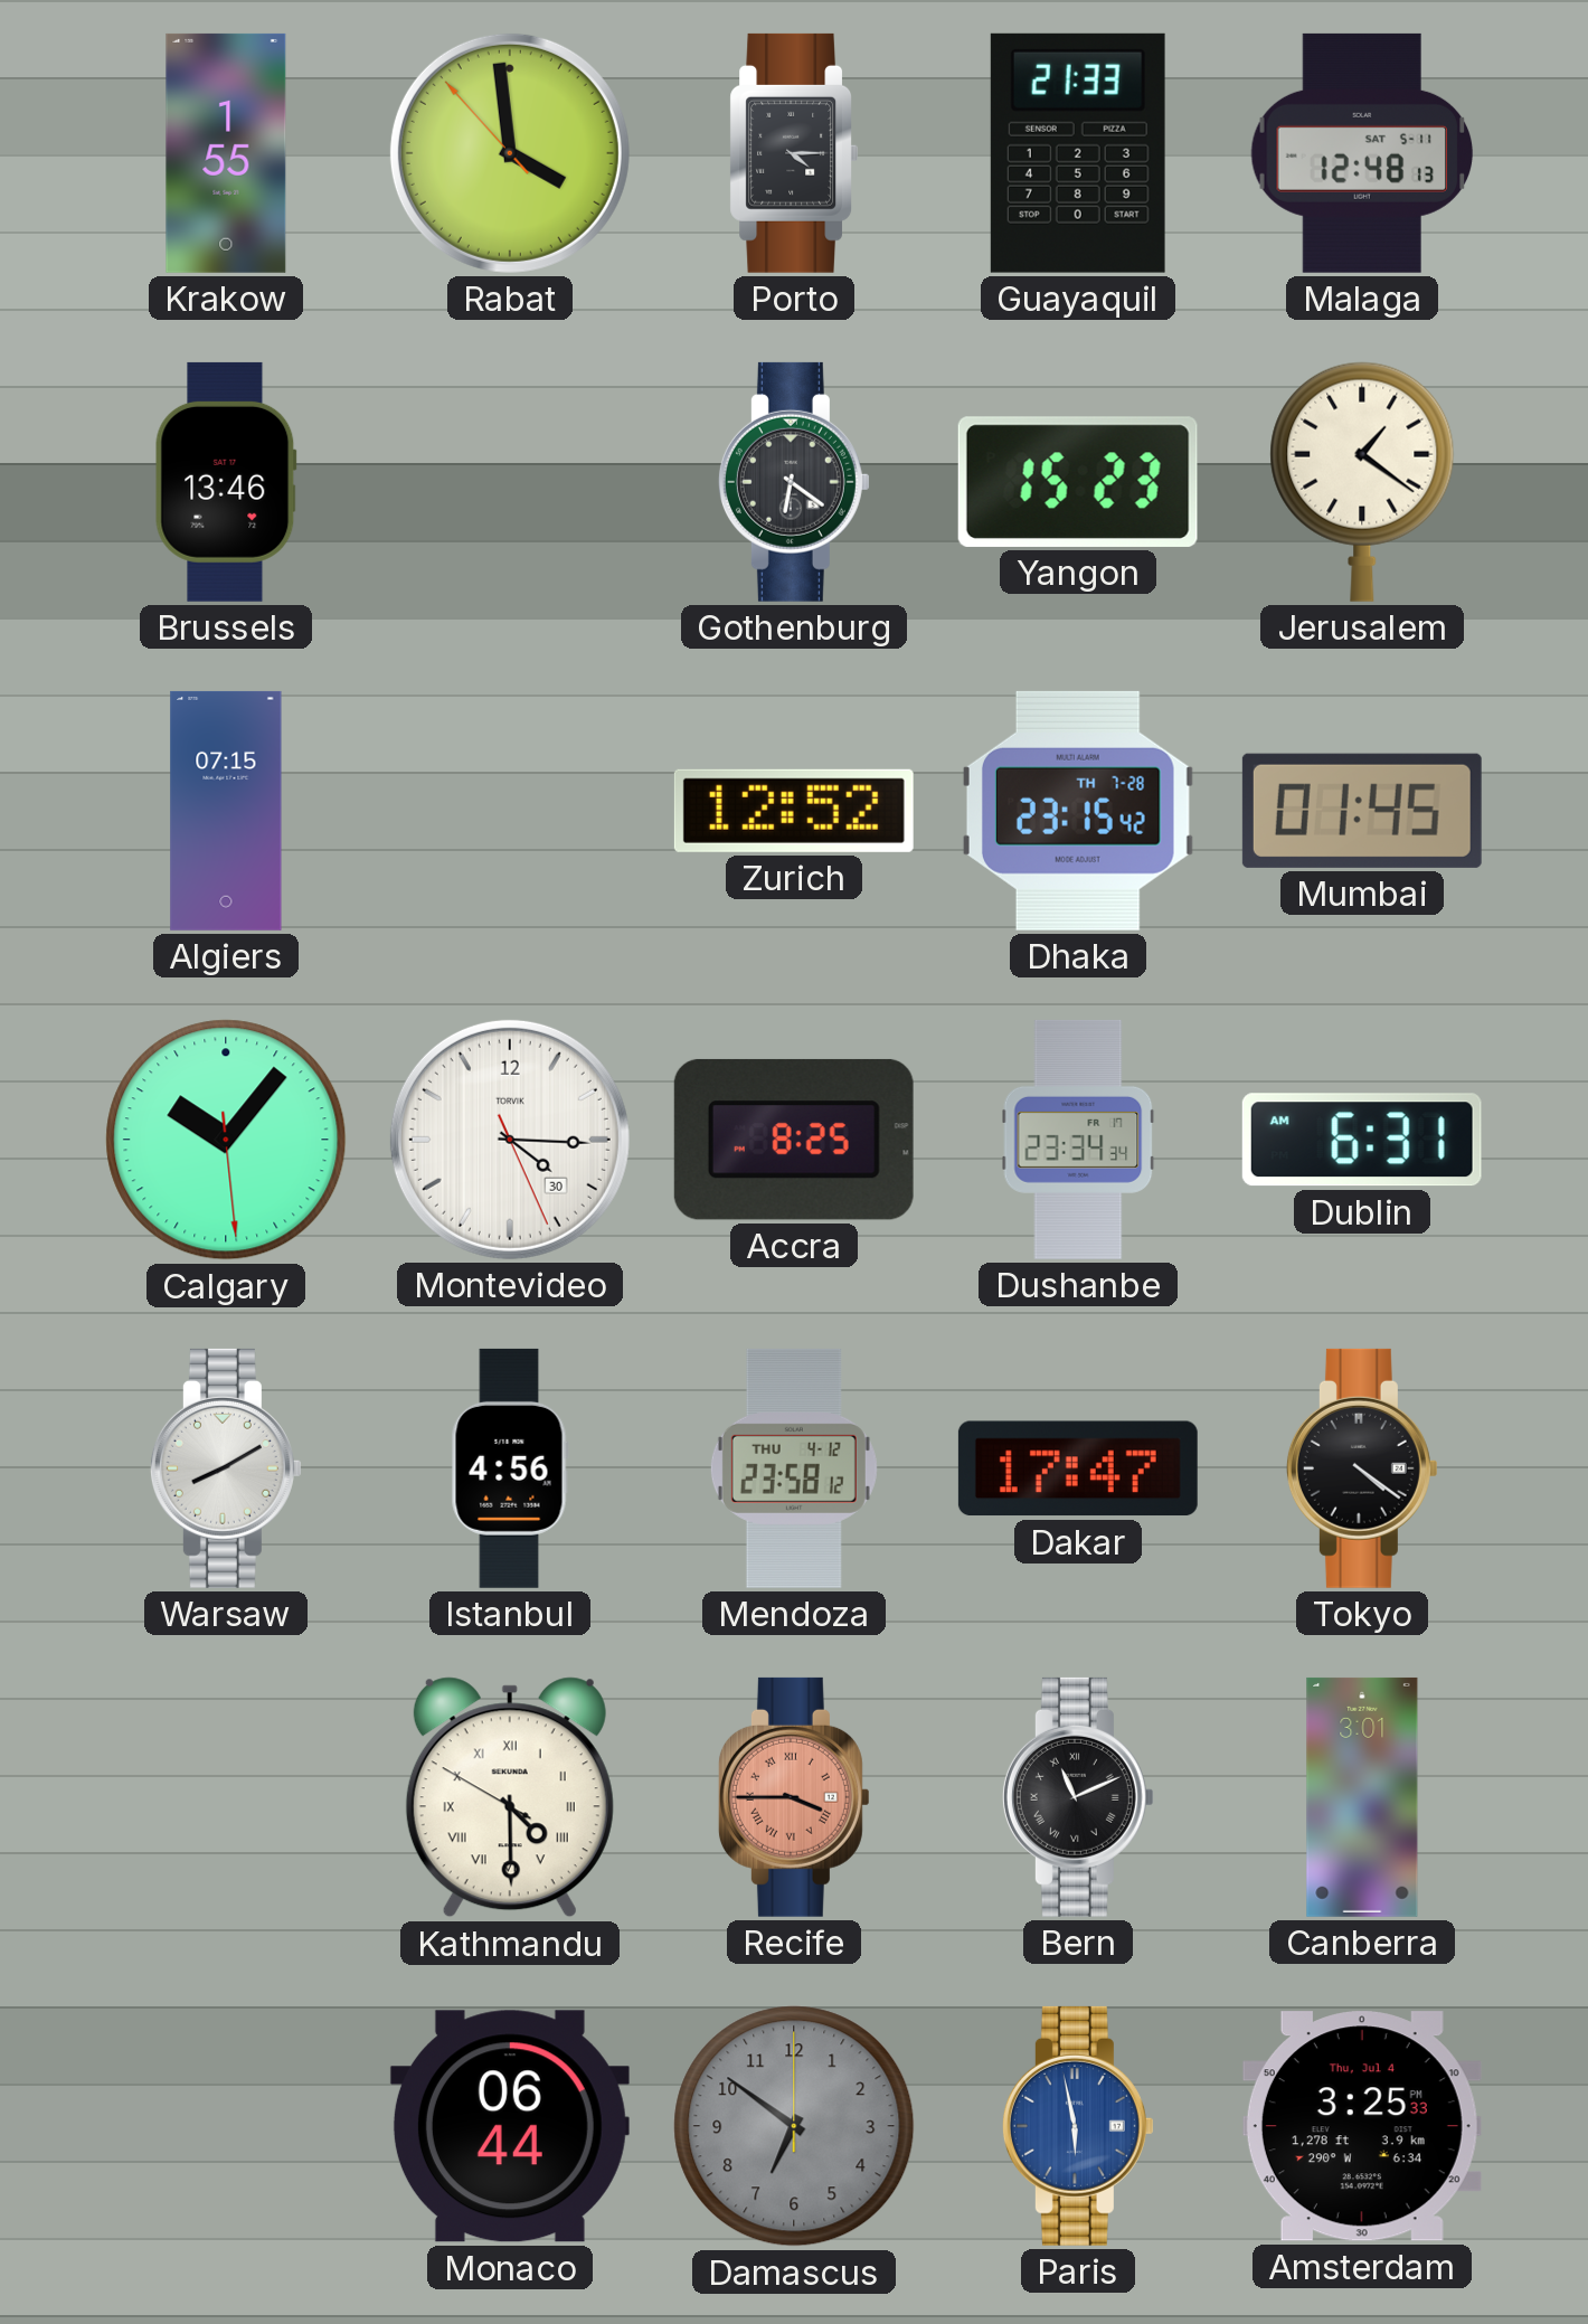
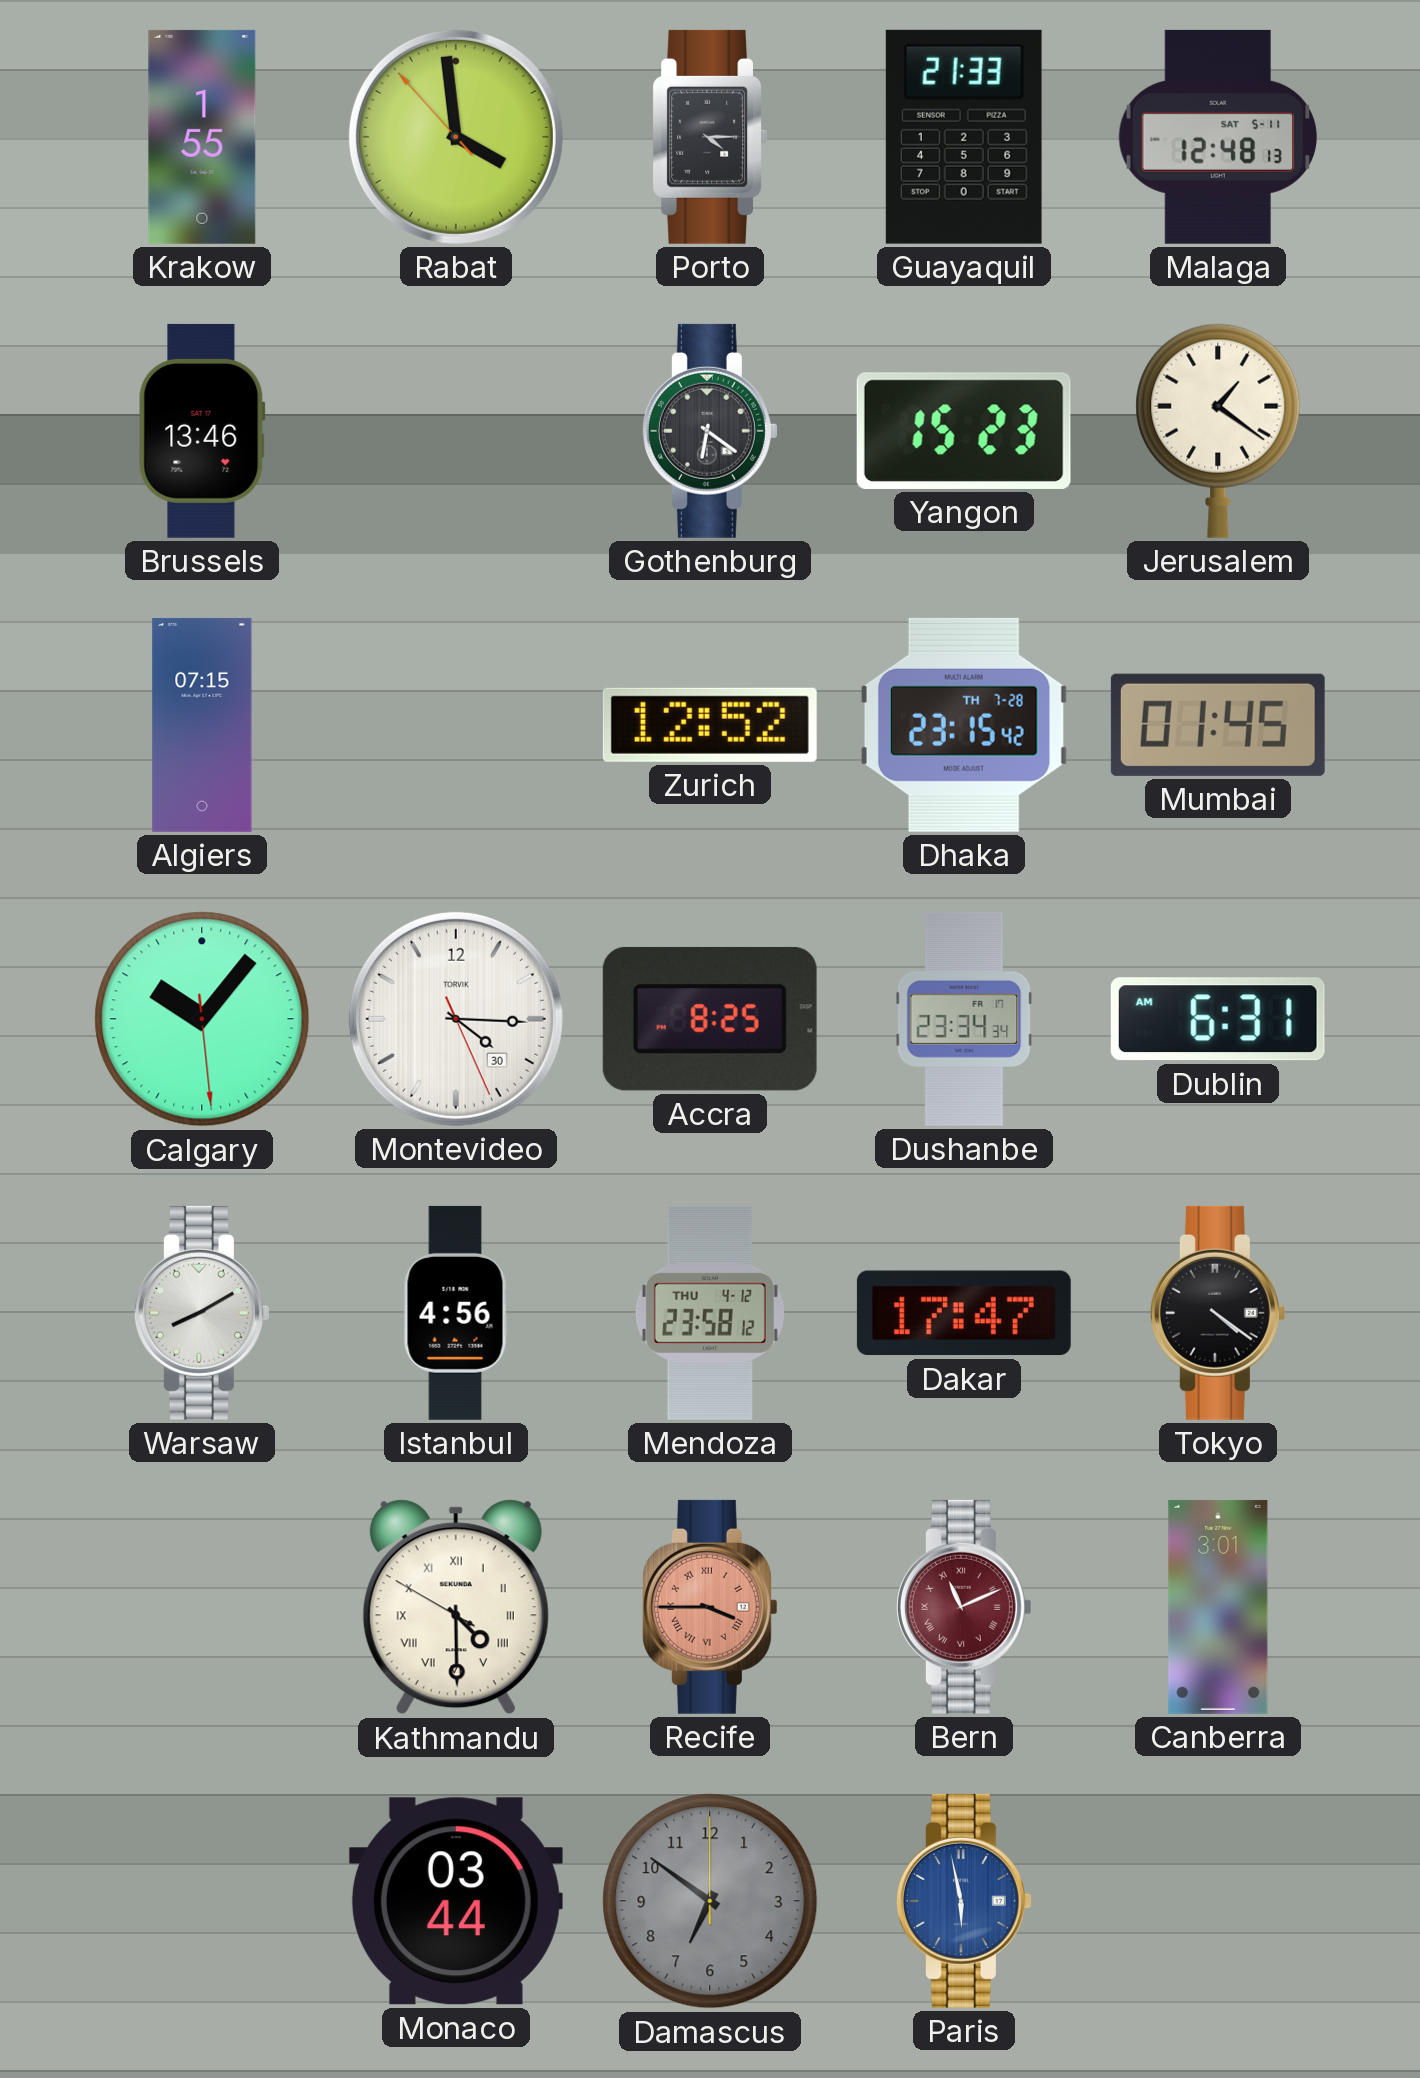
Bern dial: black -> burgundy
Monaco: 06:44 -> 03:44
Amsterdam: 3:25 -> none
